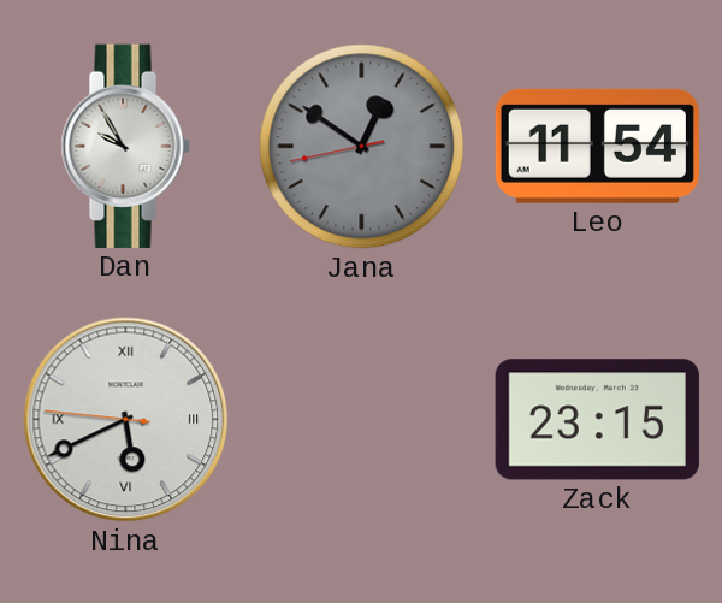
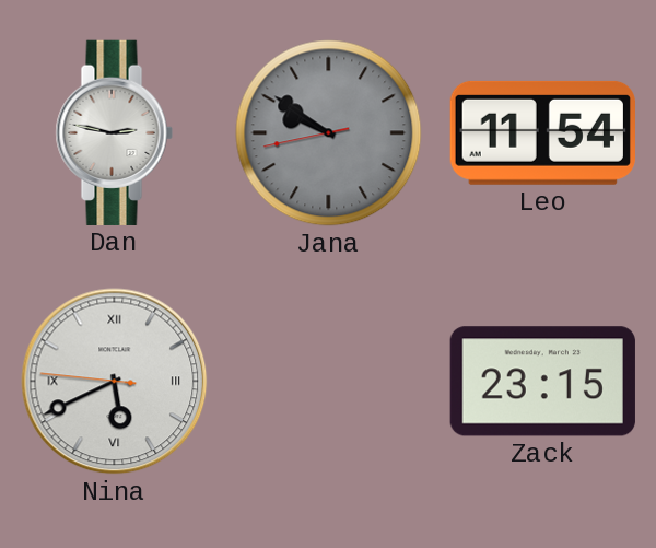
Dan: 9:55 -> 2:47
Jana: 12:50 -> 9:50
